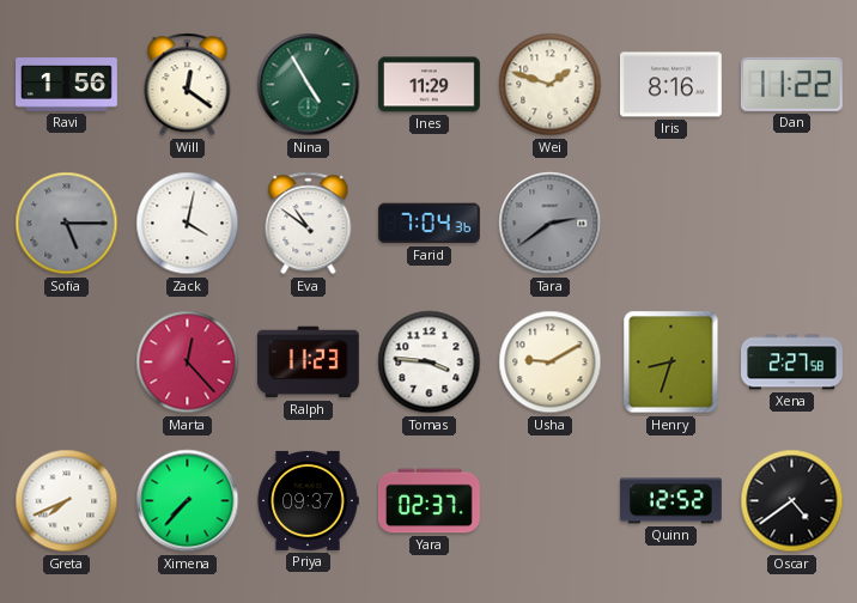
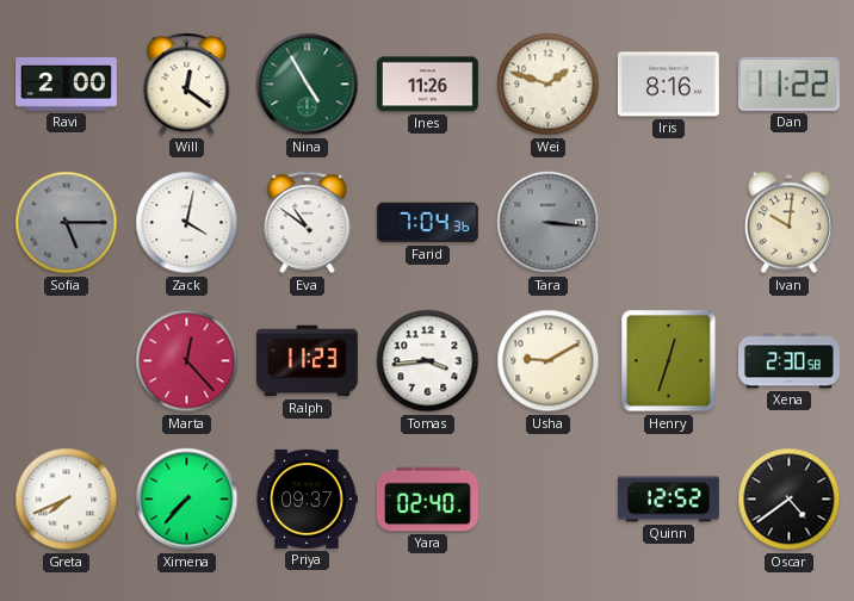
Ravi: 1:56 -> 2:00
Ines: 11:29 -> 11:26
Tara: 2:39 -> 3:16
Ivan: none -> 10:01
Tomas: 3:46 -> 3:44
Henry: 8:33 -> 12:33
Xena: 2:27 -> 2:30
Yara: 02:37 -> 02:40
